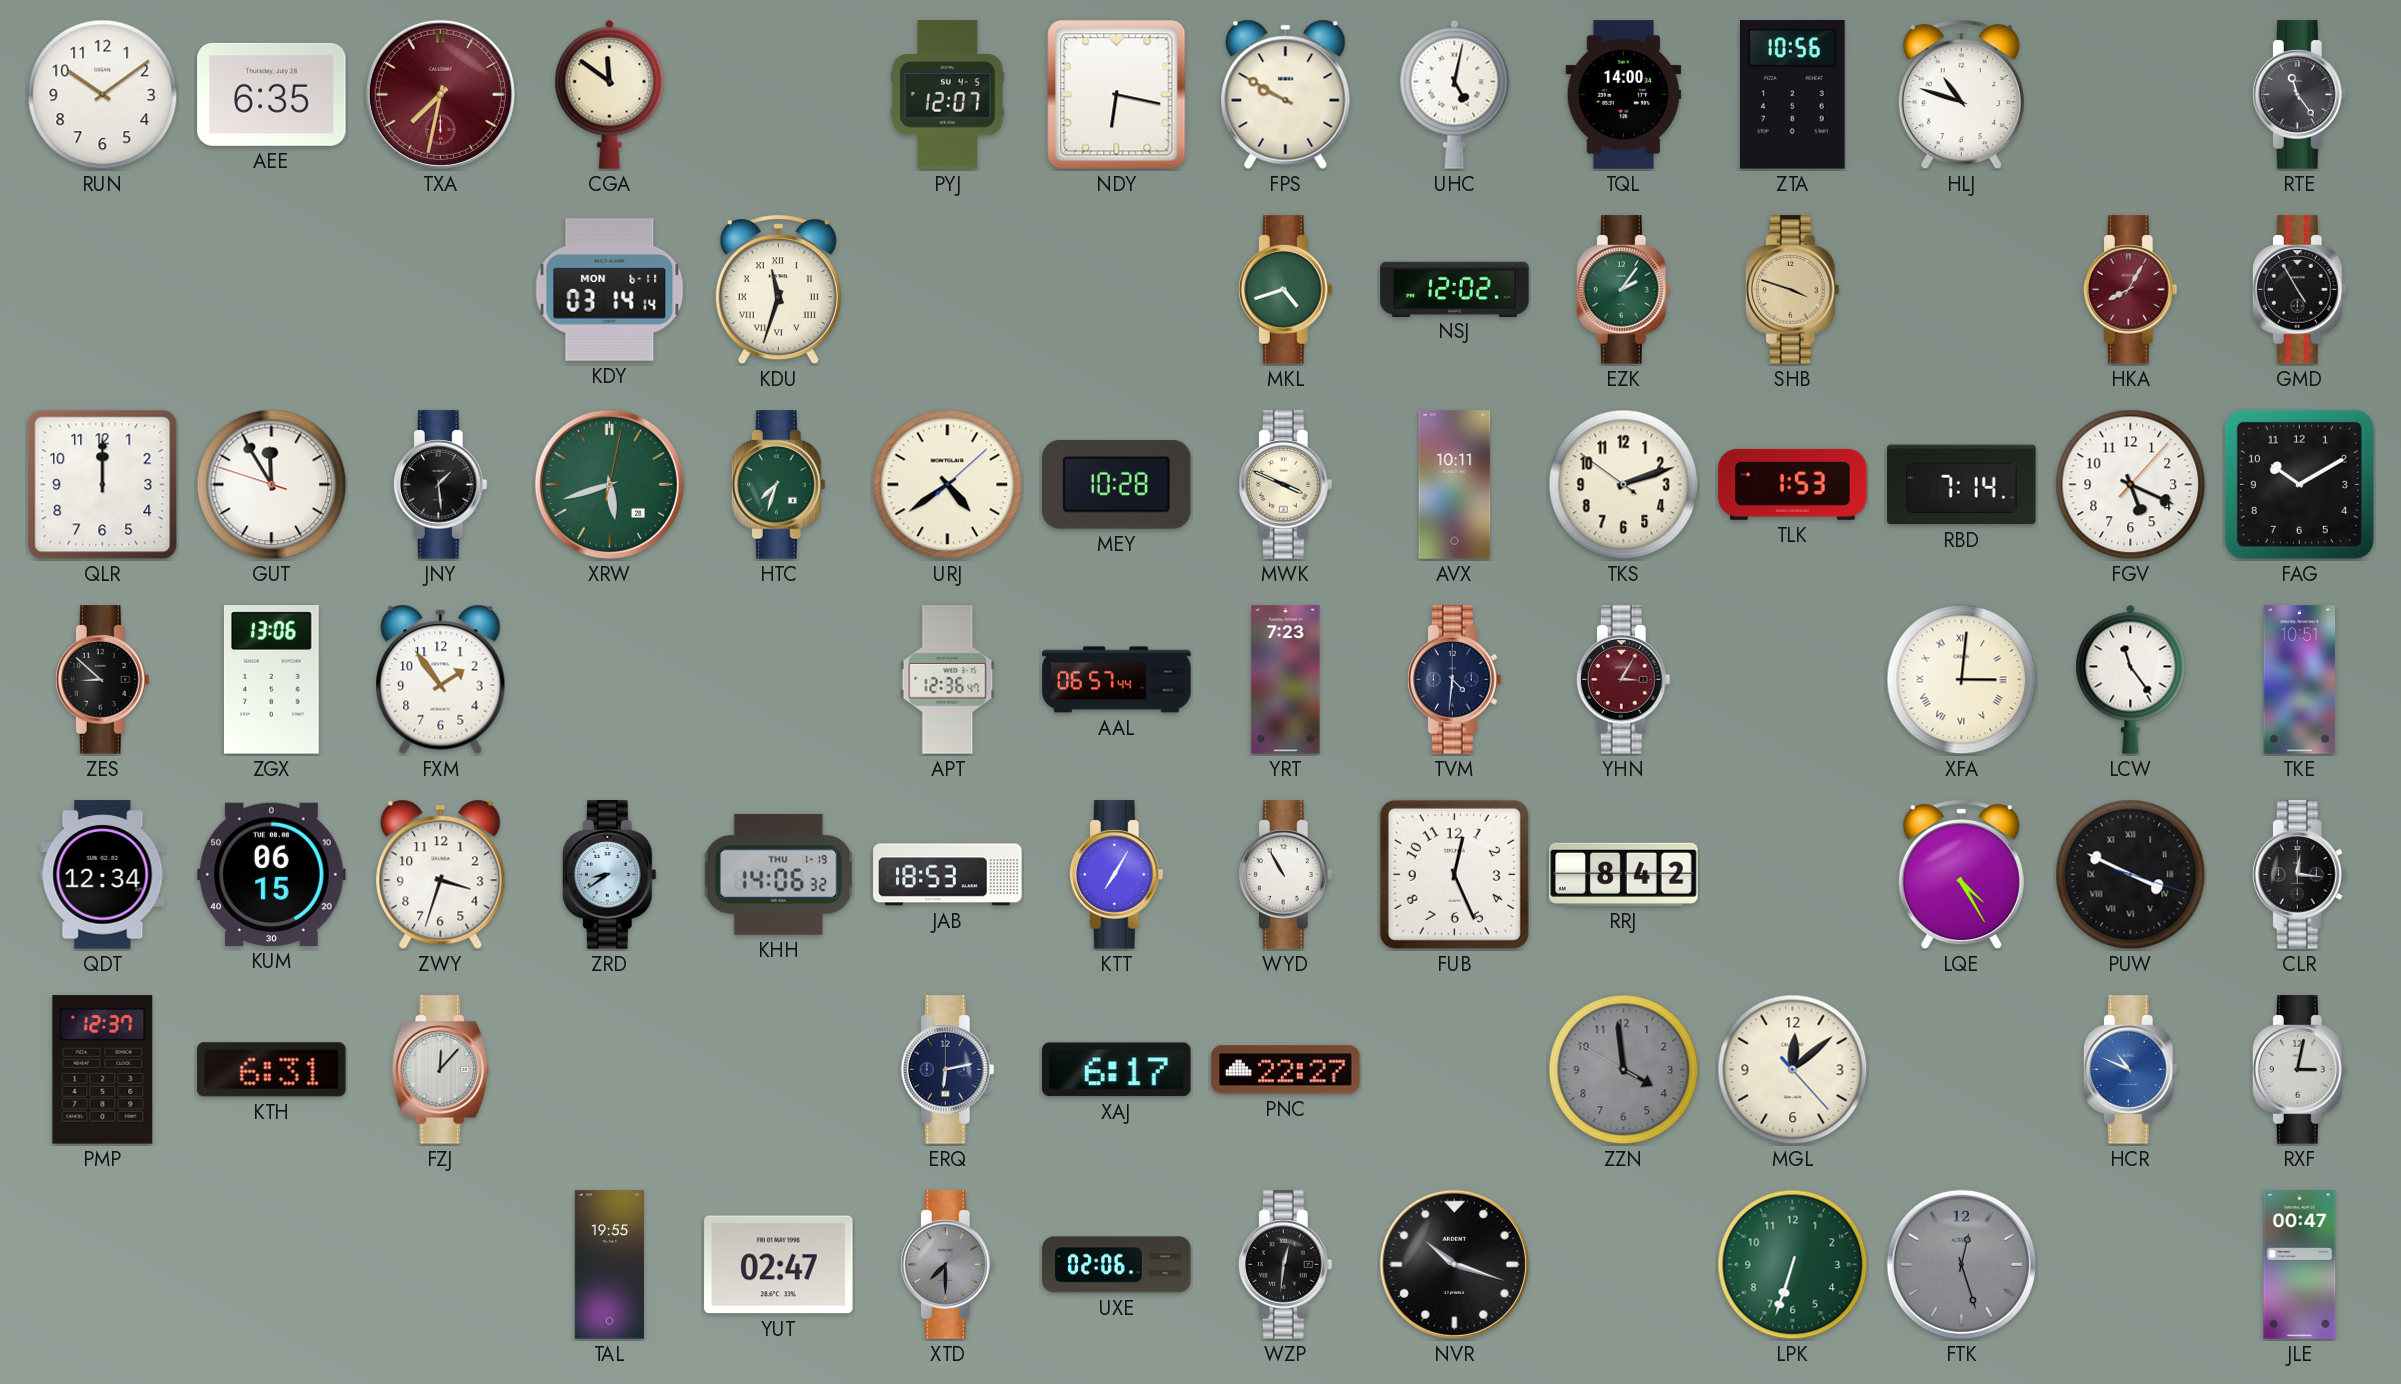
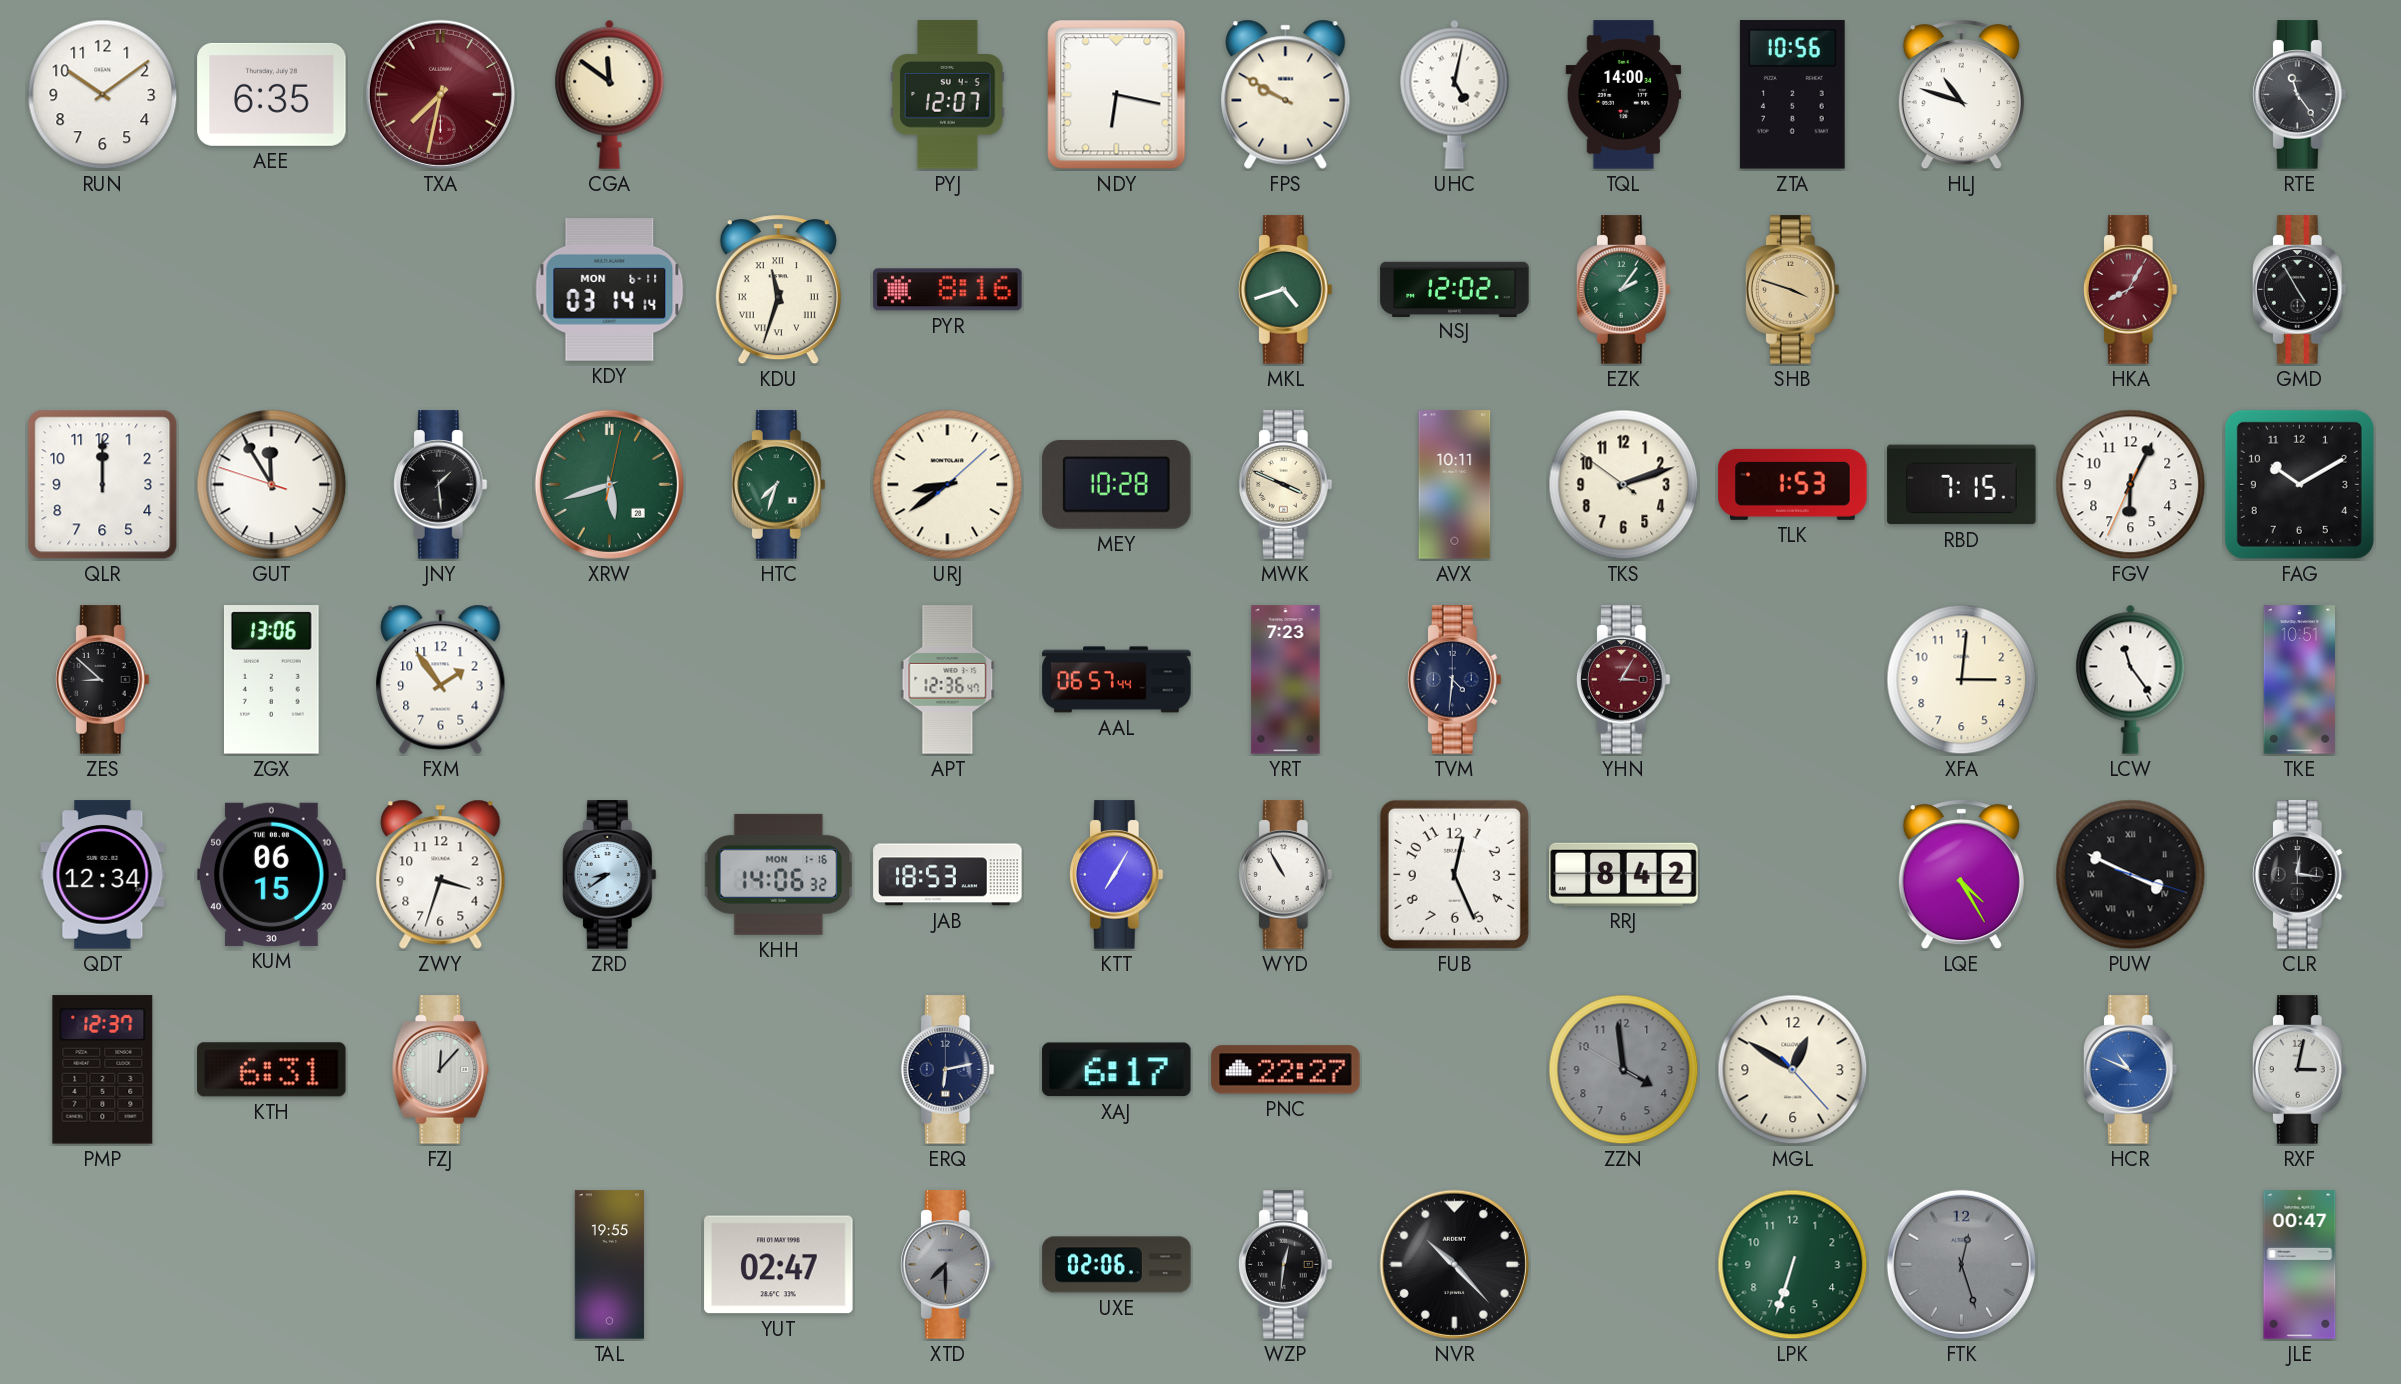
PYR: none -> 8:16
URJ: 4:39 -> 8:39
RBD: 7:14 -> 7:15
FGV: 5:19 -> 6:04
XFA numerals: Roman -> Arabic
KHH date: THU 1-19 -> MON 1-16
MGL: 12:08 -> 12:50
NVR: 10:18 -> 10:23
